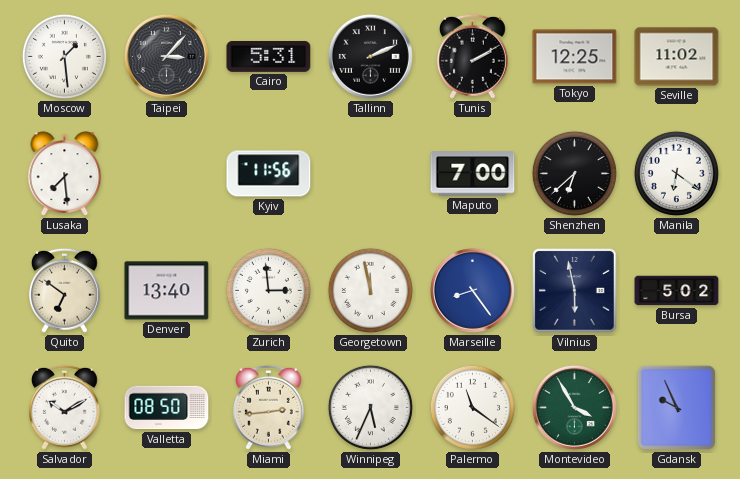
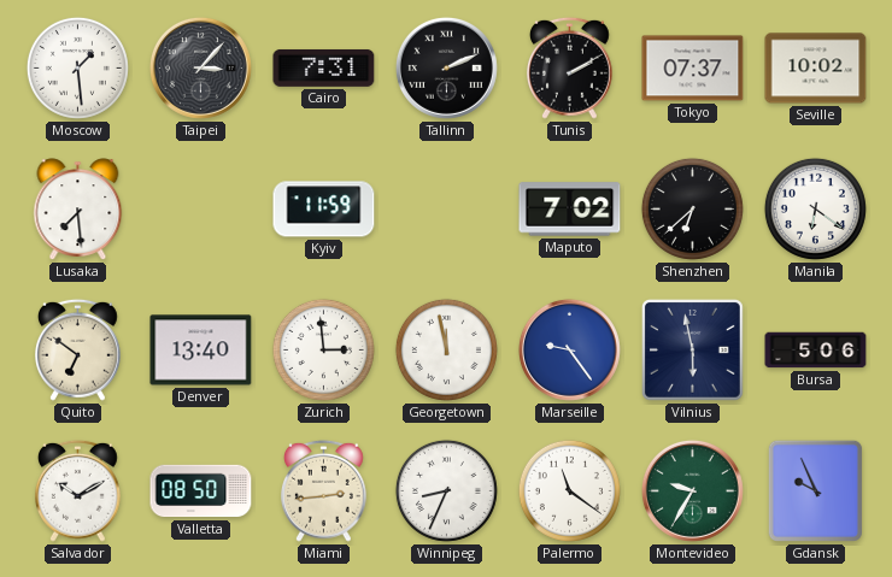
Cairo: 5:31 -> 7:31
Tokyo: 12:25 -> 07:37
Seville: 11:02 -> 10:02
Kyiv: 11:56 -> 11:59
Maputo: 7:00 -> 7:02
Marseille: 8:24 -> 9:24
Bursa: 5:02 -> 5:06
Winnipeg: 5:34 -> 8:34
Montevideo: 3:55 -> 9:35
